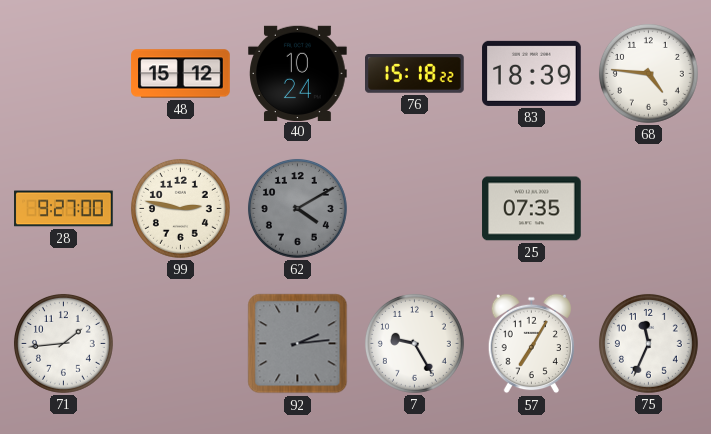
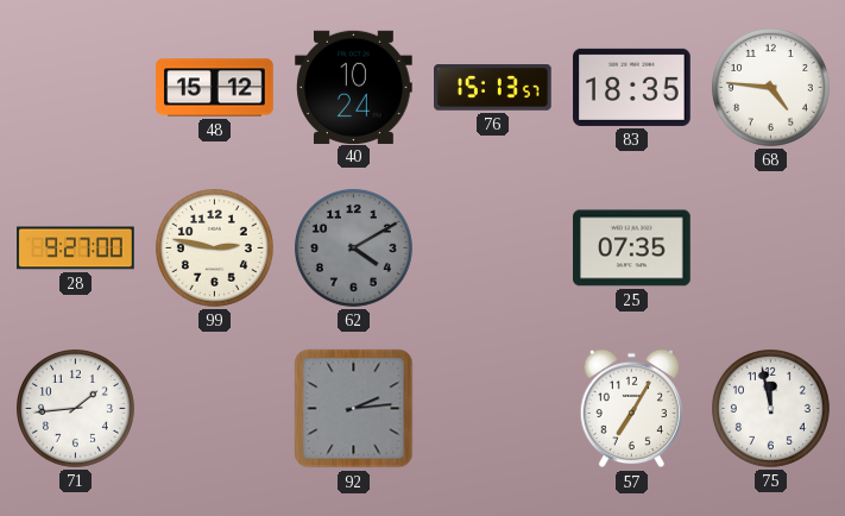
76: 15:18 -> 15:13
83: 18:39 -> 18:35
7: 9:25 -> none
75: 11:34 -> 11:58
